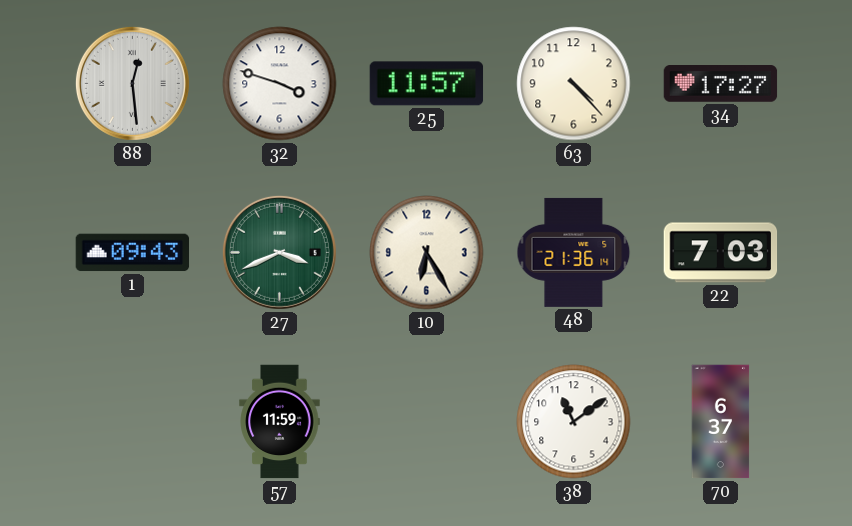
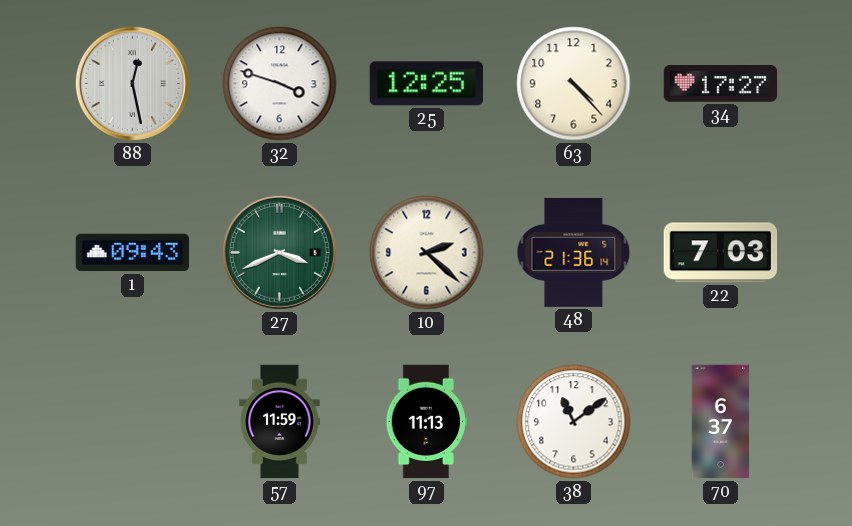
88: 12:29 -> 12:28
25: 11:57 -> 12:25
10: 6:25 -> 2:22
97: none -> 11:13
